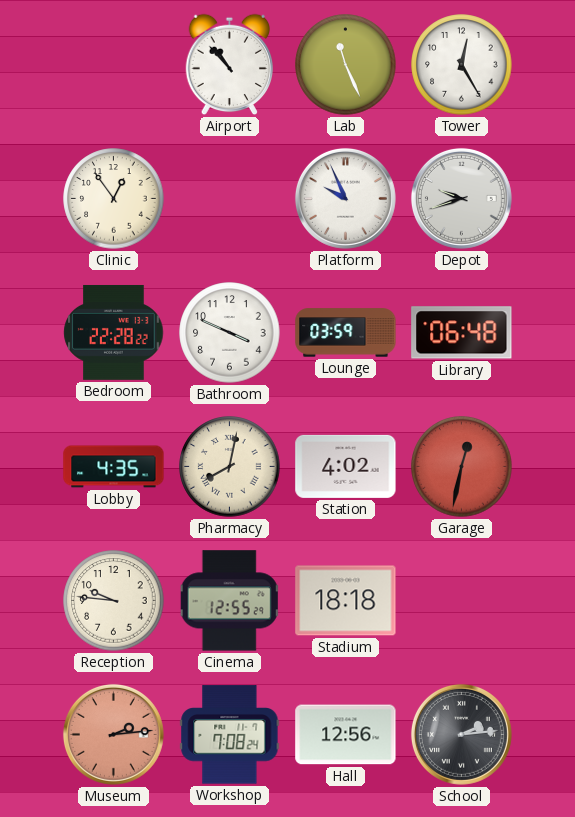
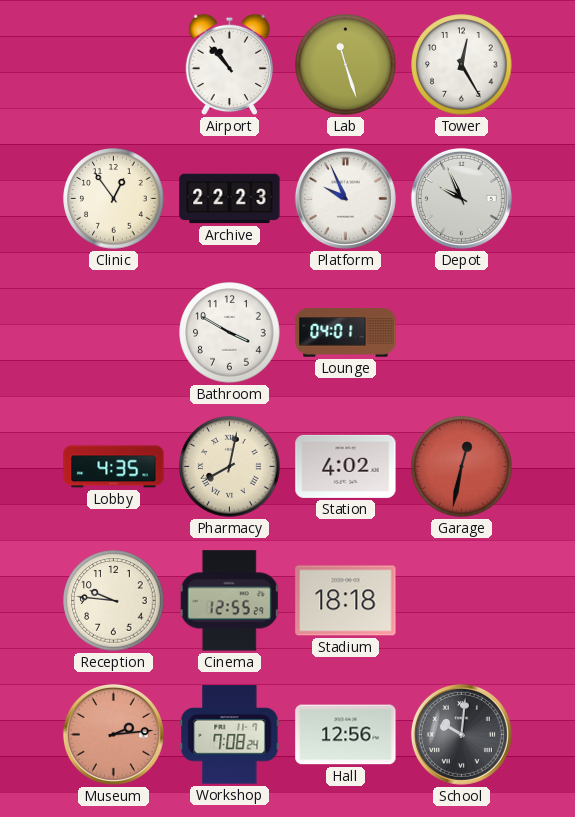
Lab: 11:26 -> 11:27
Archive: none -> 22:23
Depot: 9:42 -> 9:56
Bedroom: 22:28 -> none
Bathroom: 3:49 -> 3:50
Lounge: 03:59 -> 04:01
Library: 06:48 -> none
School: 2:14 -> 10:01
